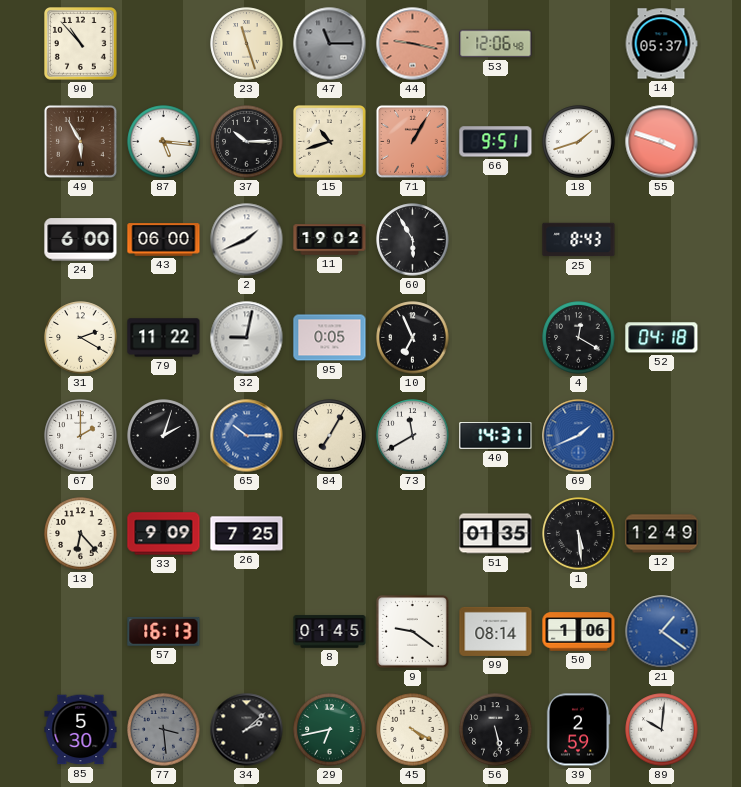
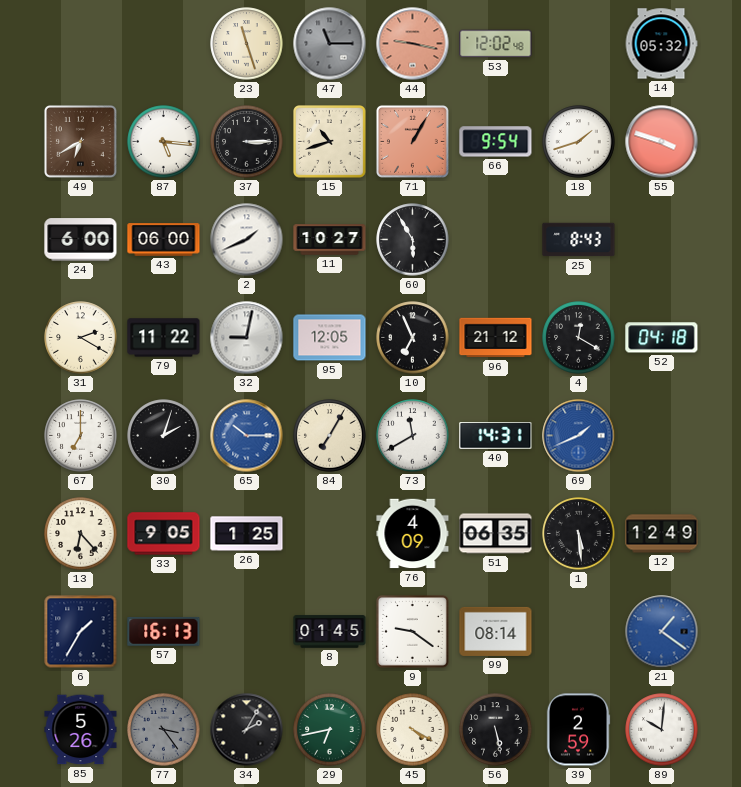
90: 10:53 -> none
53: 12:06 -> 12:02
14: 05:37 -> 05:32
49: 5:55 -> 6:40
37: 10:15 -> 3:15
66: 9:51 -> 9:54
11: 19:02 -> 10:27
95: 0:05 -> 12:05
96: none -> 21:12
67: 2:00 -> 7:00
33: 9:09 -> 9:05
26: 7:25 -> 1:25
76: none -> 4:09
51: 01:35 -> 06:35
6: none -> 1:35
50: 1:06 -> none
85: 5:30 -> 5:26
77: 3:29 -> 3:24
34: 2:08 -> 2:05
